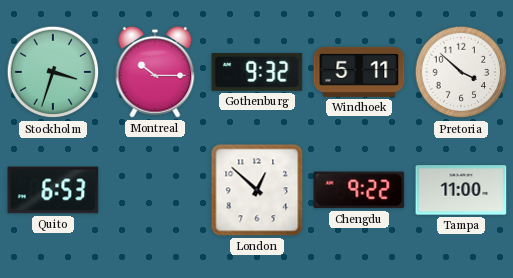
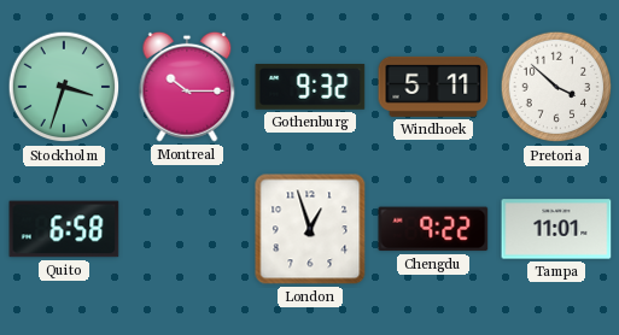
Quito: 6:53 -> 6:58
London: 12:52 -> 12:57
Tampa: 11:00 -> 11:01
